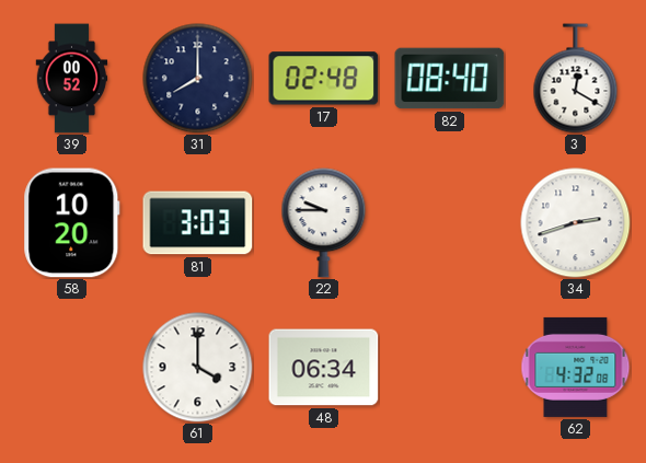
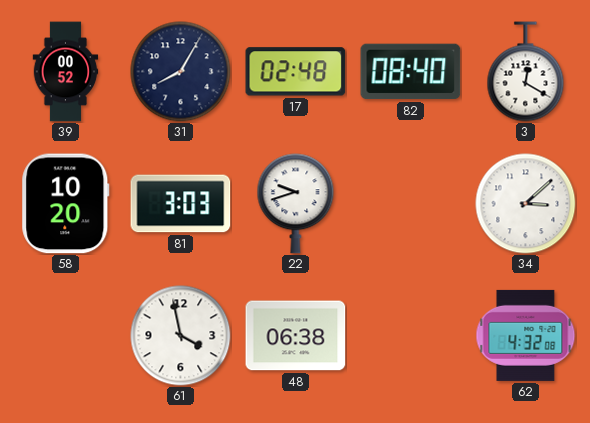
31: 8:00 -> 8:05
22: 9:45 -> 9:42
34: 2:42 -> 3:08
61: 4:00 -> 3:58
48: 06:34 -> 06:38
